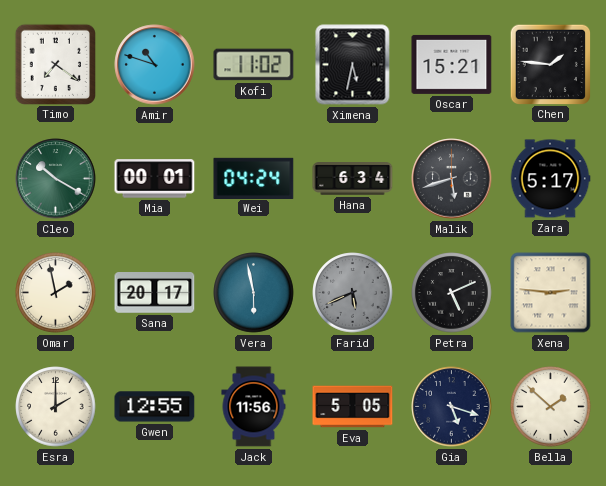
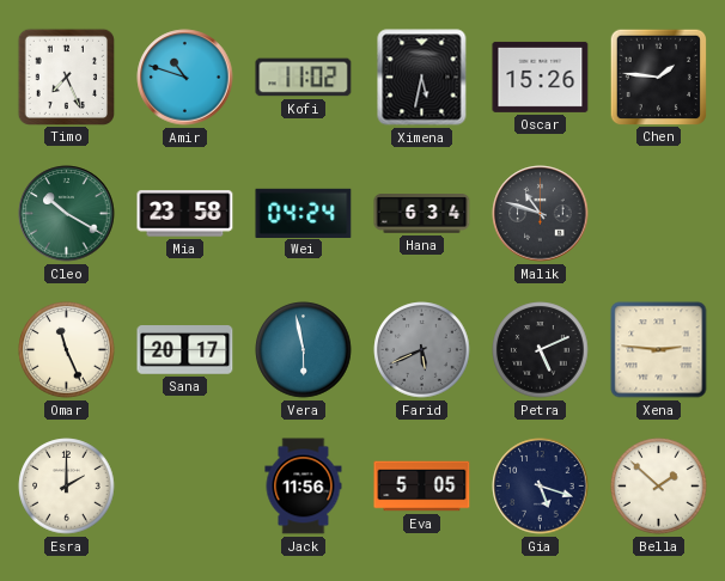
Timo: 7:21 -> 7:26
Oscar: 15:21 -> 15:26
Mia: 00:01 -> 23:58
Malik: 5:42 -> 10:48
Zara: 5:17 -> none
Omar: 1:58 -> 11:26
Gwen: 12:55 -> none
